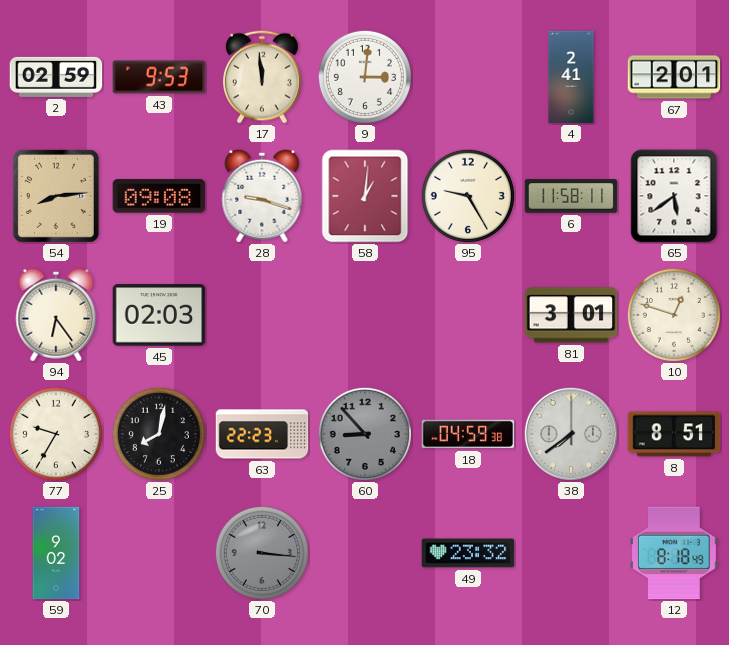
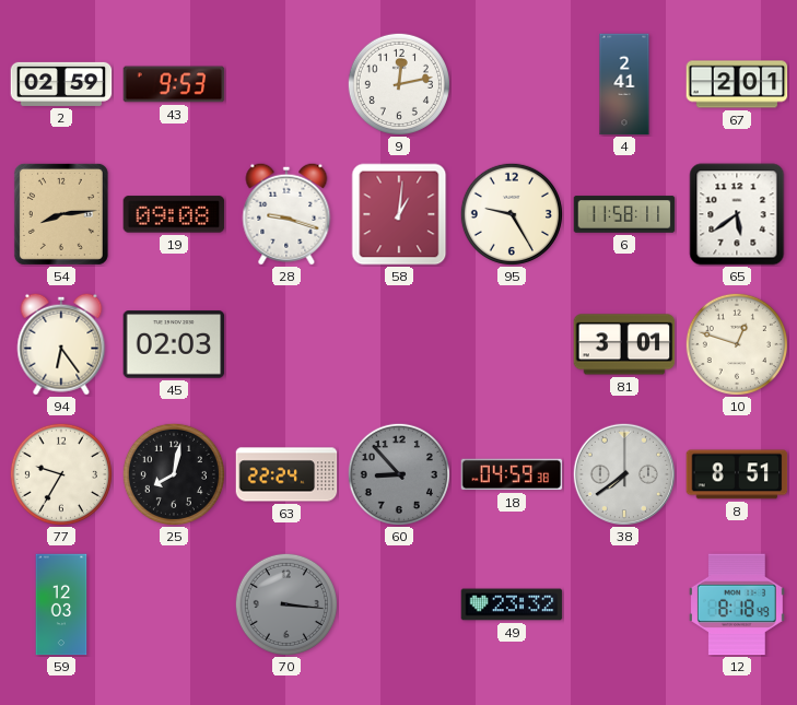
17: 11:59 -> none
9: 3:01 -> 12:13
63: 22:23 -> 22:24
59: 9:02 -> 12:03
